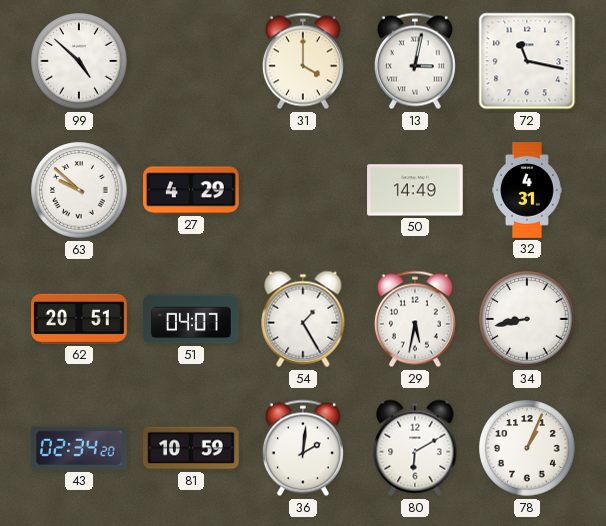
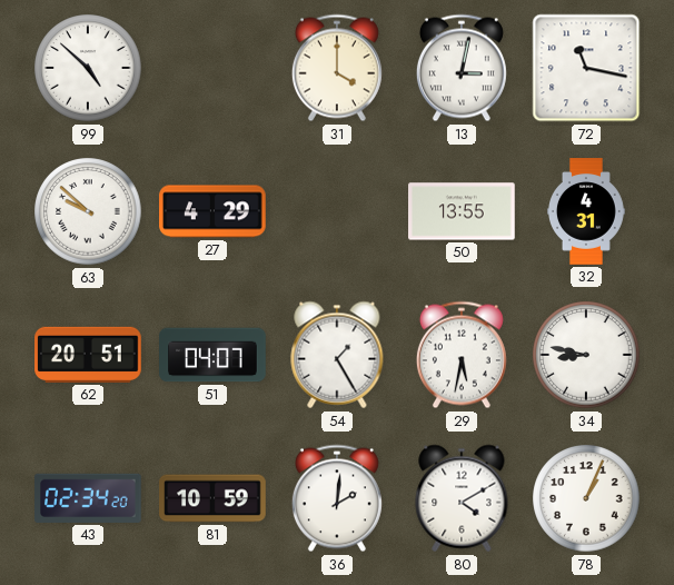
50: 14:49 -> 13:55
34: 8:43 -> 8:47
80: 6:10 -> 4:10
